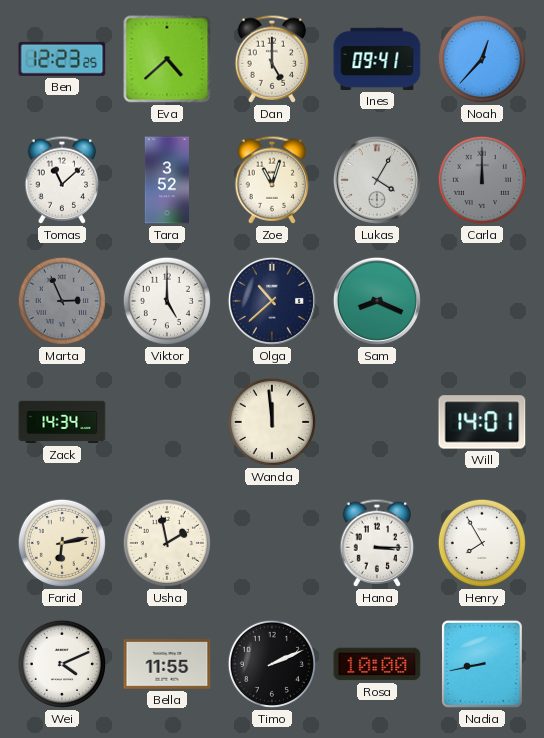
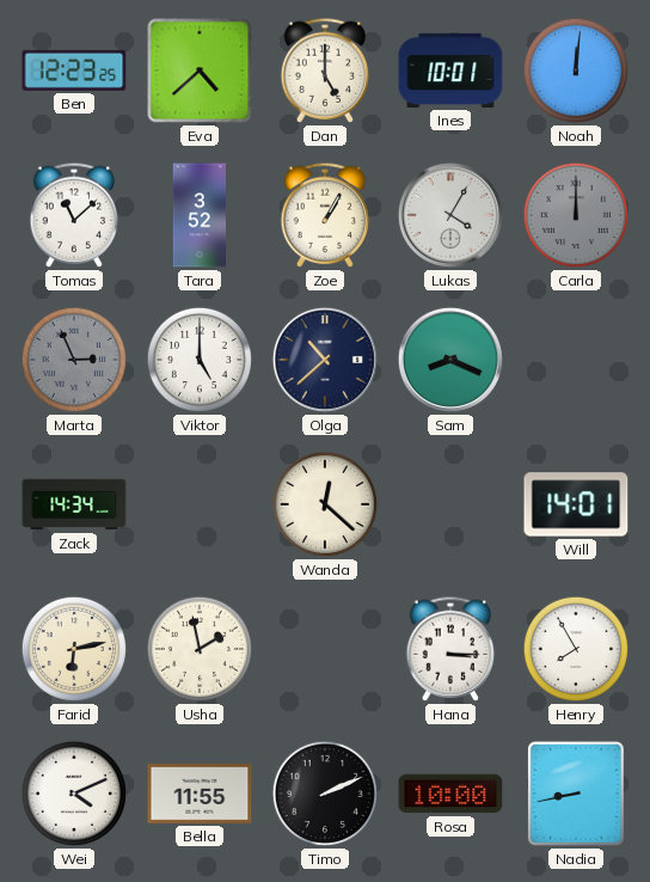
Ines: 09:41 -> 10:01
Noah: 12:37 -> 12:01
Zoe: 11:03 -> 1:05
Wanda: 11:59 -> 12:22
